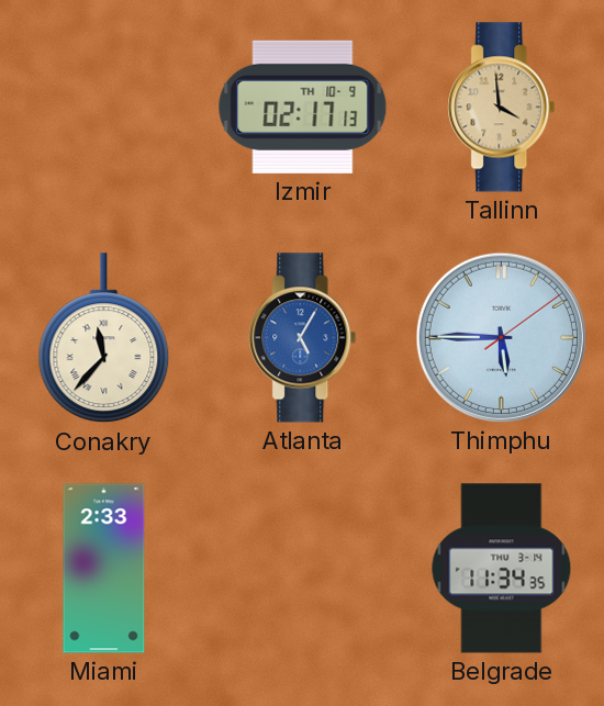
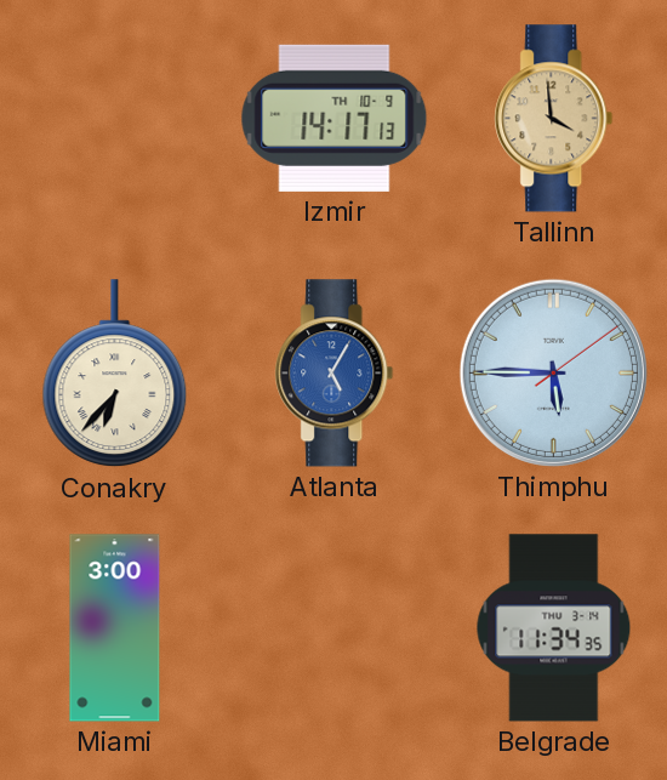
Izmir: 02:17 -> 14:17
Conakry: 11:37 -> 6:37
Miami: 2:33 -> 3:00
